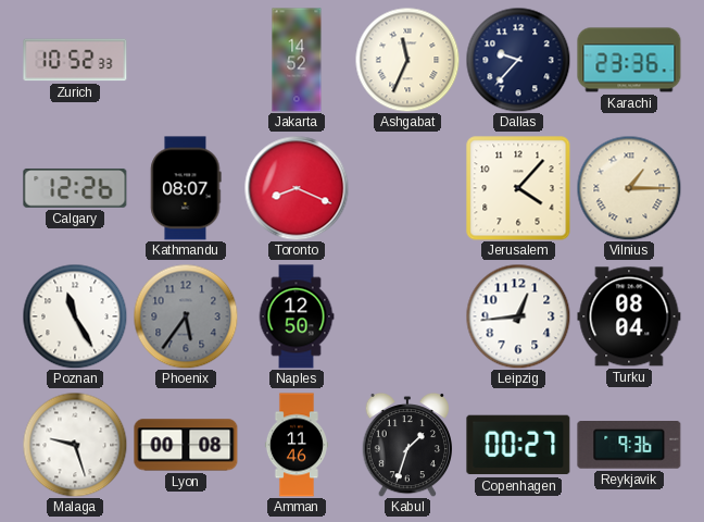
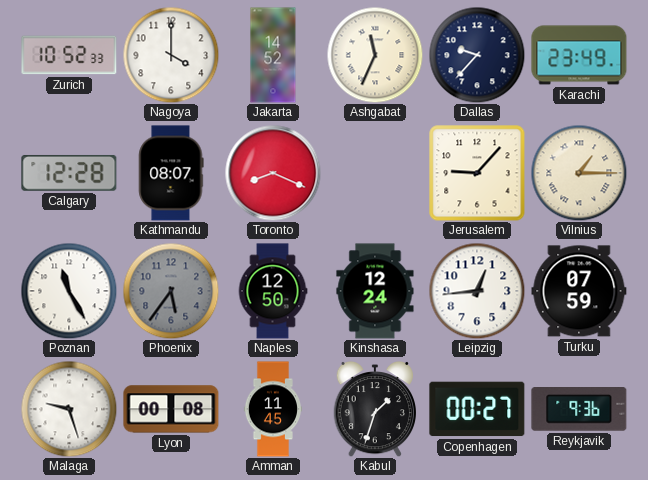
Nagoya: none -> 4:00
Karachi: 23:36 -> 23:49
Calgary: 12:26 -> 12:28
Jerusalem: 4:07 -> 9:07
Kinshasa: none -> 12:24
Turku: 08:04 -> 07:59
Amman: 11:46 -> 11:45
